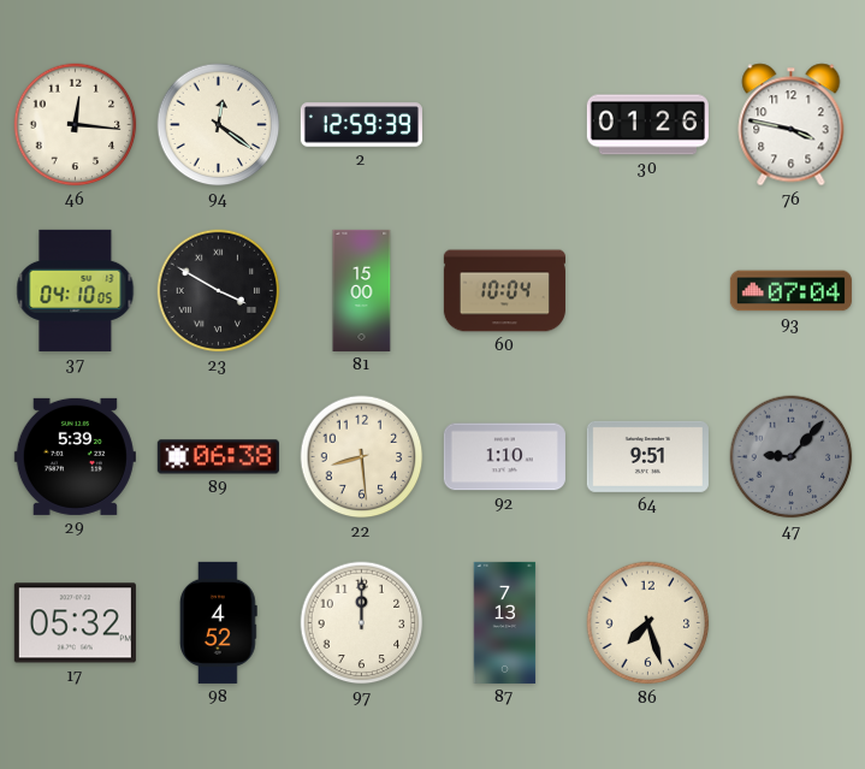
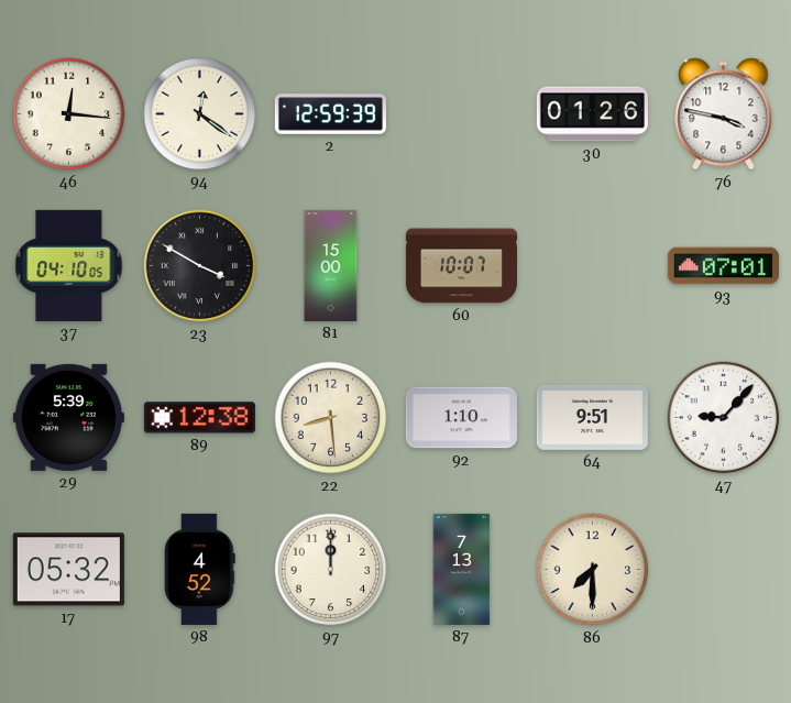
60: 10:04 -> 10:07
93: 07:04 -> 07:01
89: 06:38 -> 12:38
47 dial: grey -> white
86: 7:27 -> 7:30
